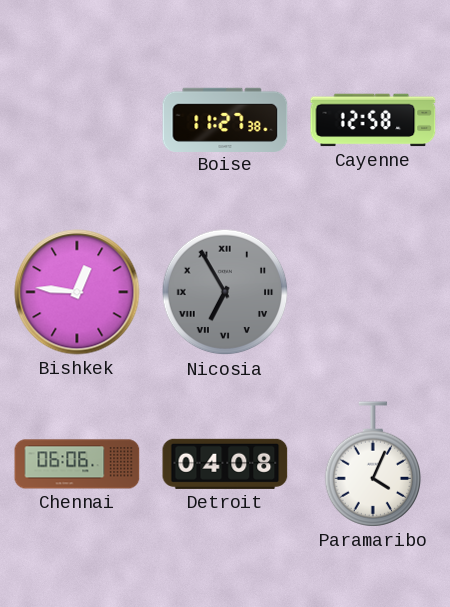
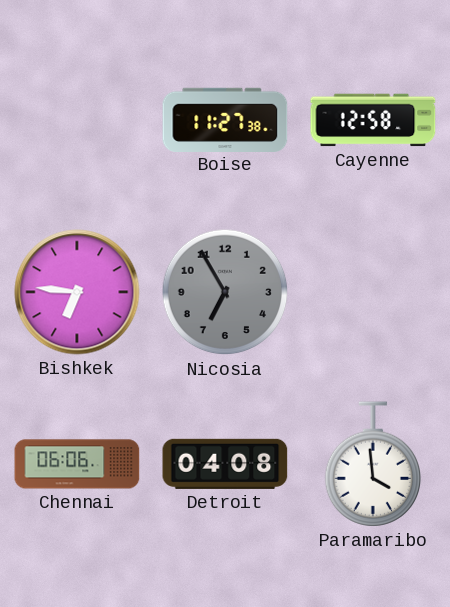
Bishkek: 12:46 -> 6:46
Nicosia numerals: Roman -> Arabic
Paramaribo: 4:04 -> 3:59
